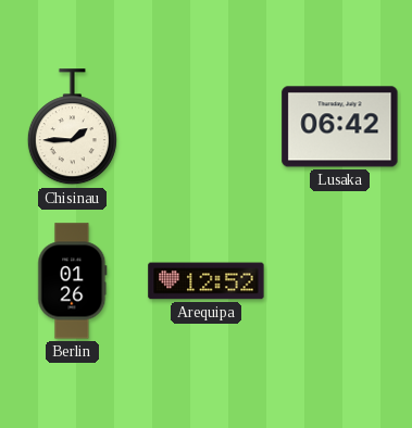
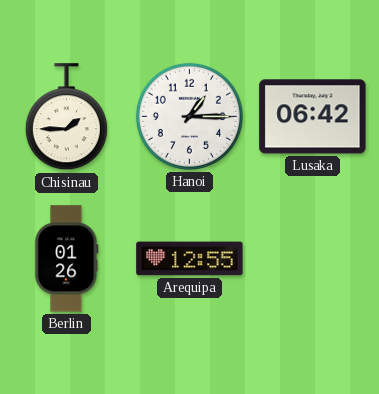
Hanoi: none -> 1:15
Arequipa: 12:52 -> 12:55
